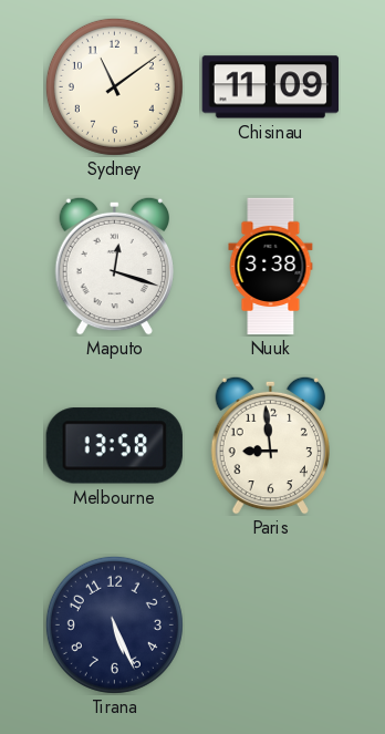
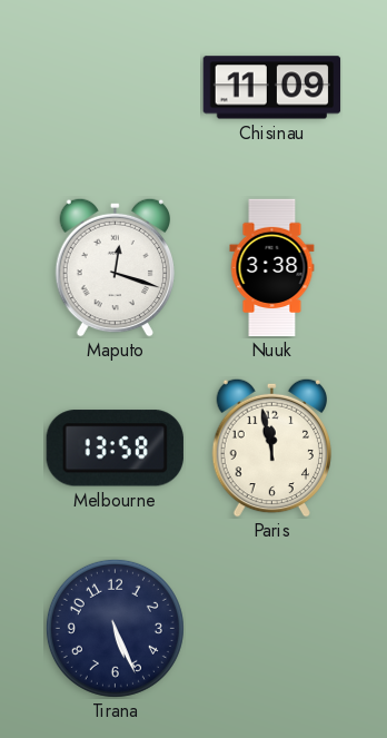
Sydney: 11:09 -> none
Paris: 8:59 -> 11:58
